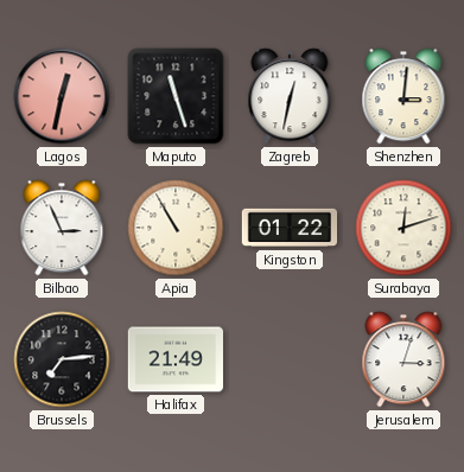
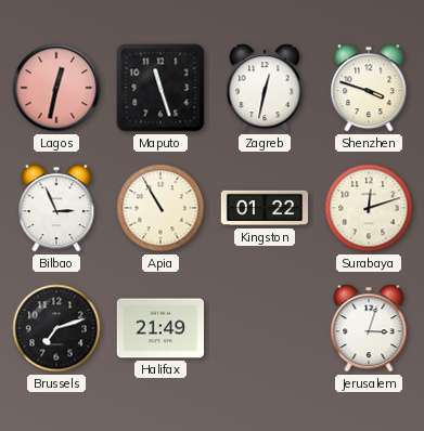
Shenzhen: 3:01 -> 3:48
Brussels: 7:14 -> 7:12
